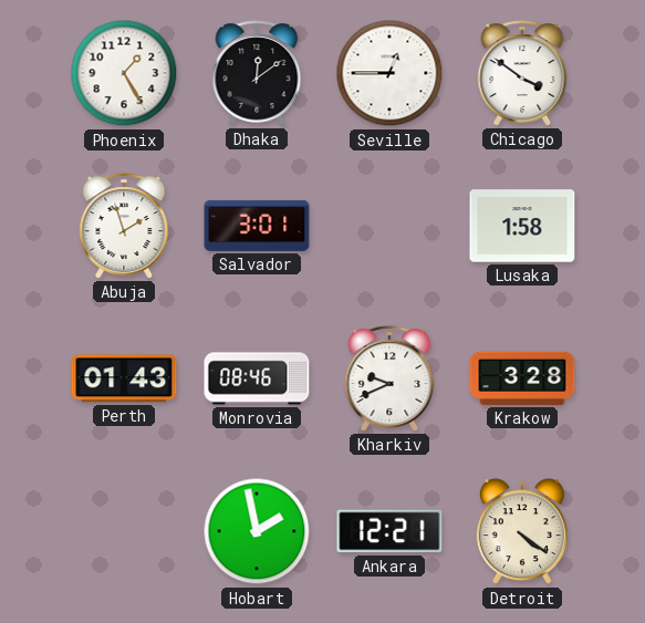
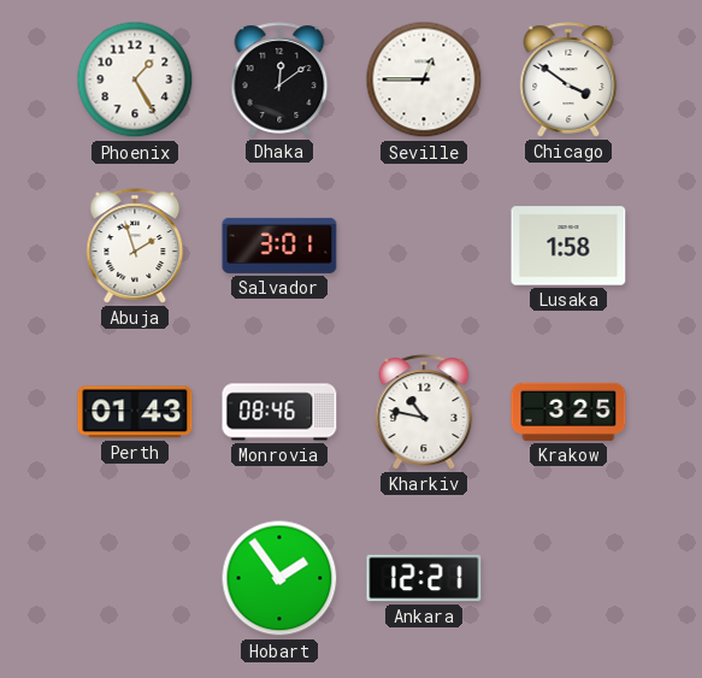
Kharkiv: 9:41 -> 10:47
Krakow: 3:28 -> 3:25
Hobart: 1:58 -> 1:54
Detroit: 4:21 -> none
